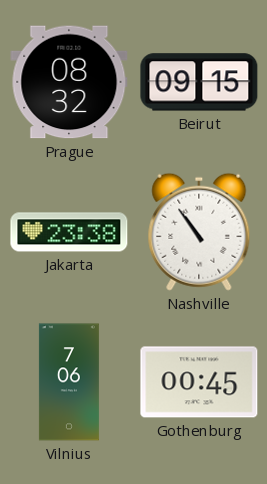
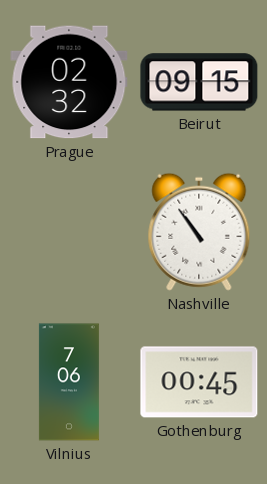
Prague: 08:32 -> 02:32
Jakarta: 23:38 -> none
